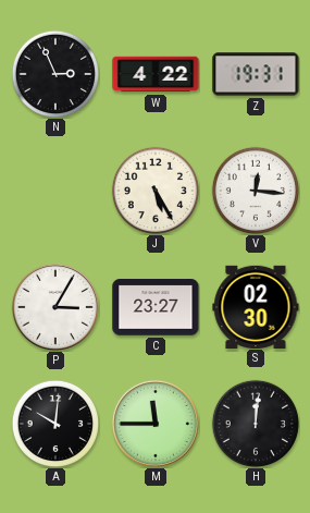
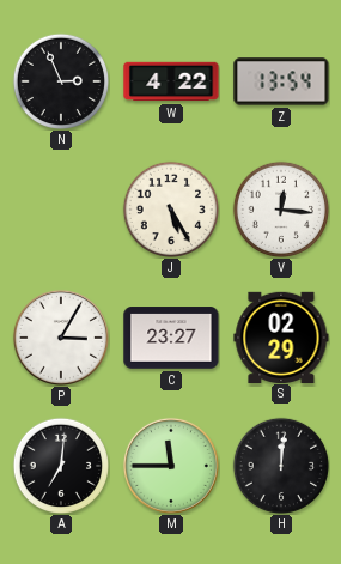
Z: 19:31 -> 13:54
S: 02:30 -> 02:29
A: 10:01 -> 7:01
